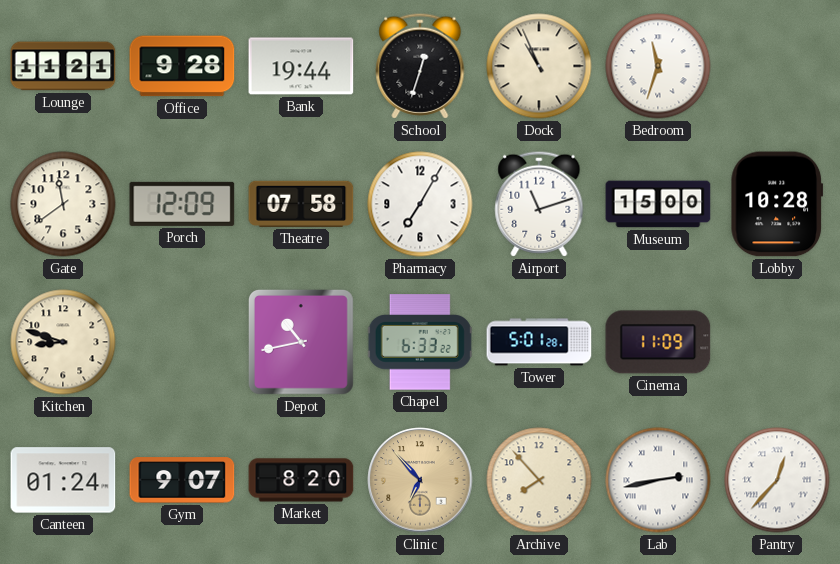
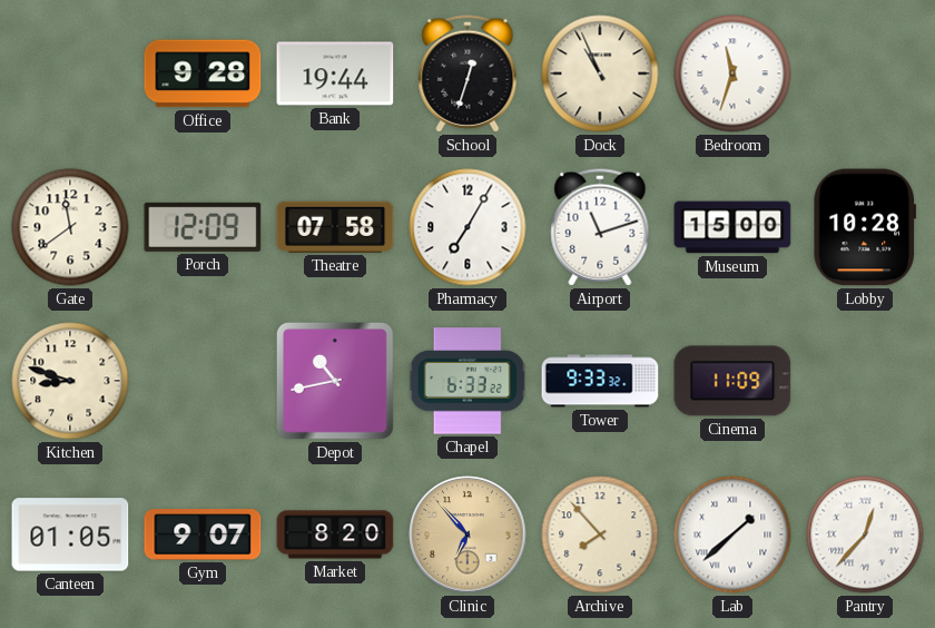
Lounge: 11:21 -> none
Tower: 5:01 -> 9:33
Canteen: 01:24 -> 01:05
Lab: 2:43 -> 1:38
